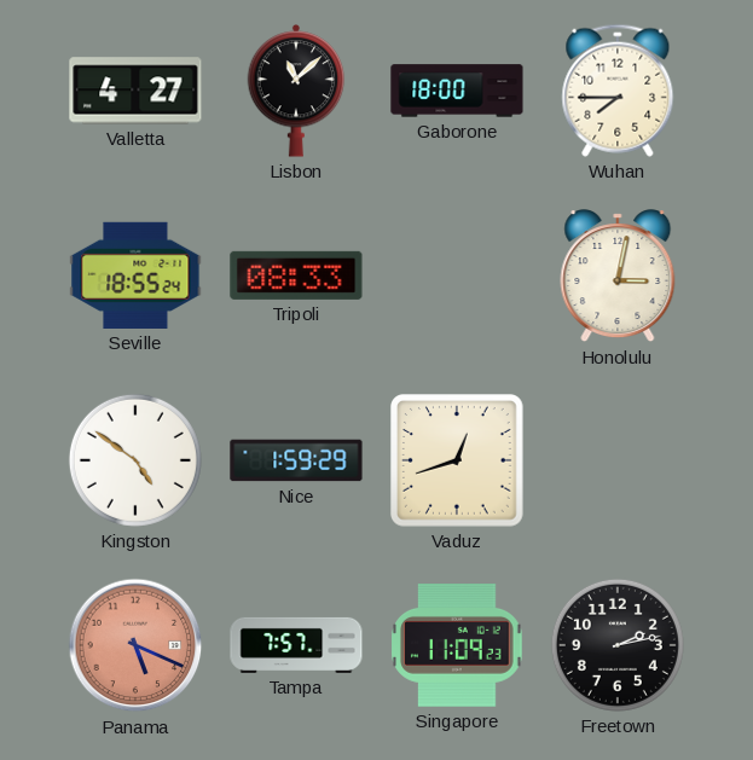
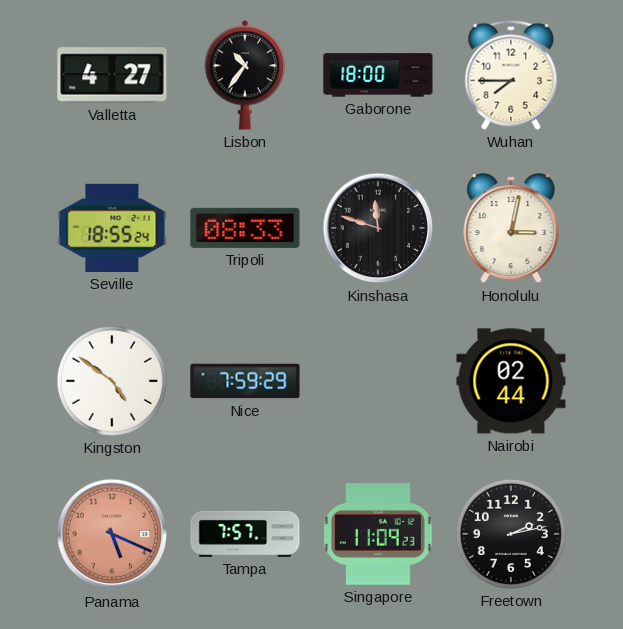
Lisbon: 11:08 -> 10:36
Kinshasa: none -> 11:48
Nice: 1:59 -> 7:59
Vaduz: 12:42 -> none
Nairobi: none -> 02:44
